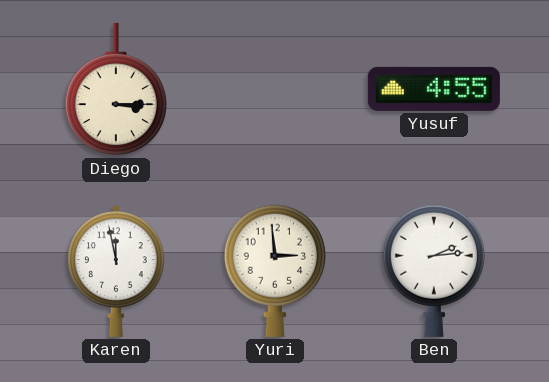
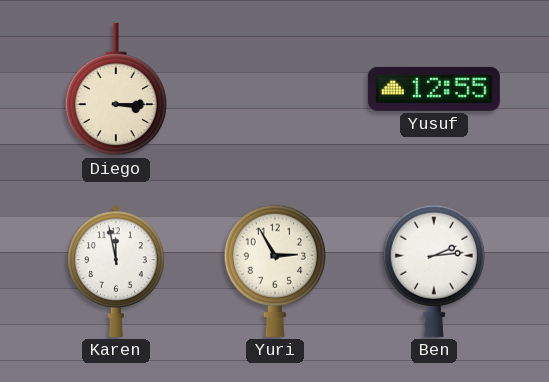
Yusuf: 4:55 -> 12:55
Yuri: 2:59 -> 2:55
